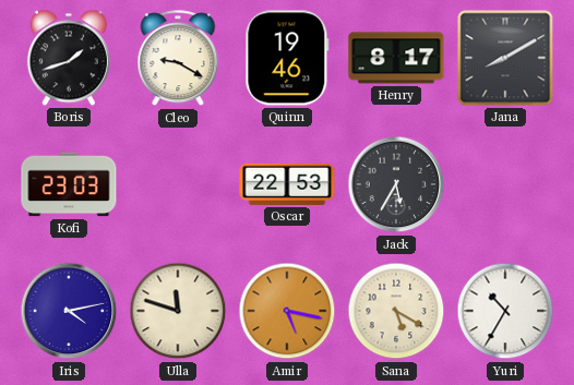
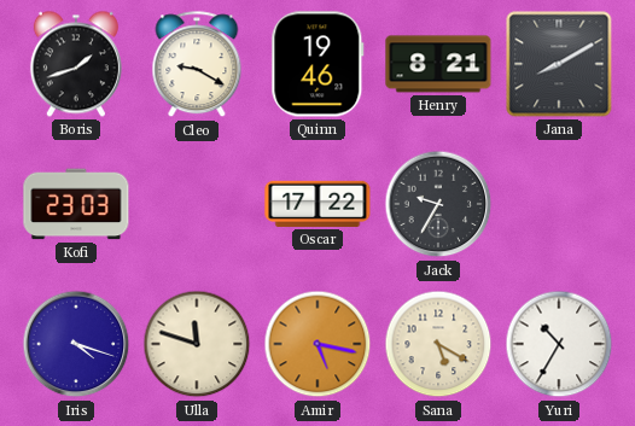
Henry: 8:17 -> 8:21
Oscar: 22:53 -> 17:22
Jack: 5:35 -> 9:35
Iris: 4:13 -> 4:18
